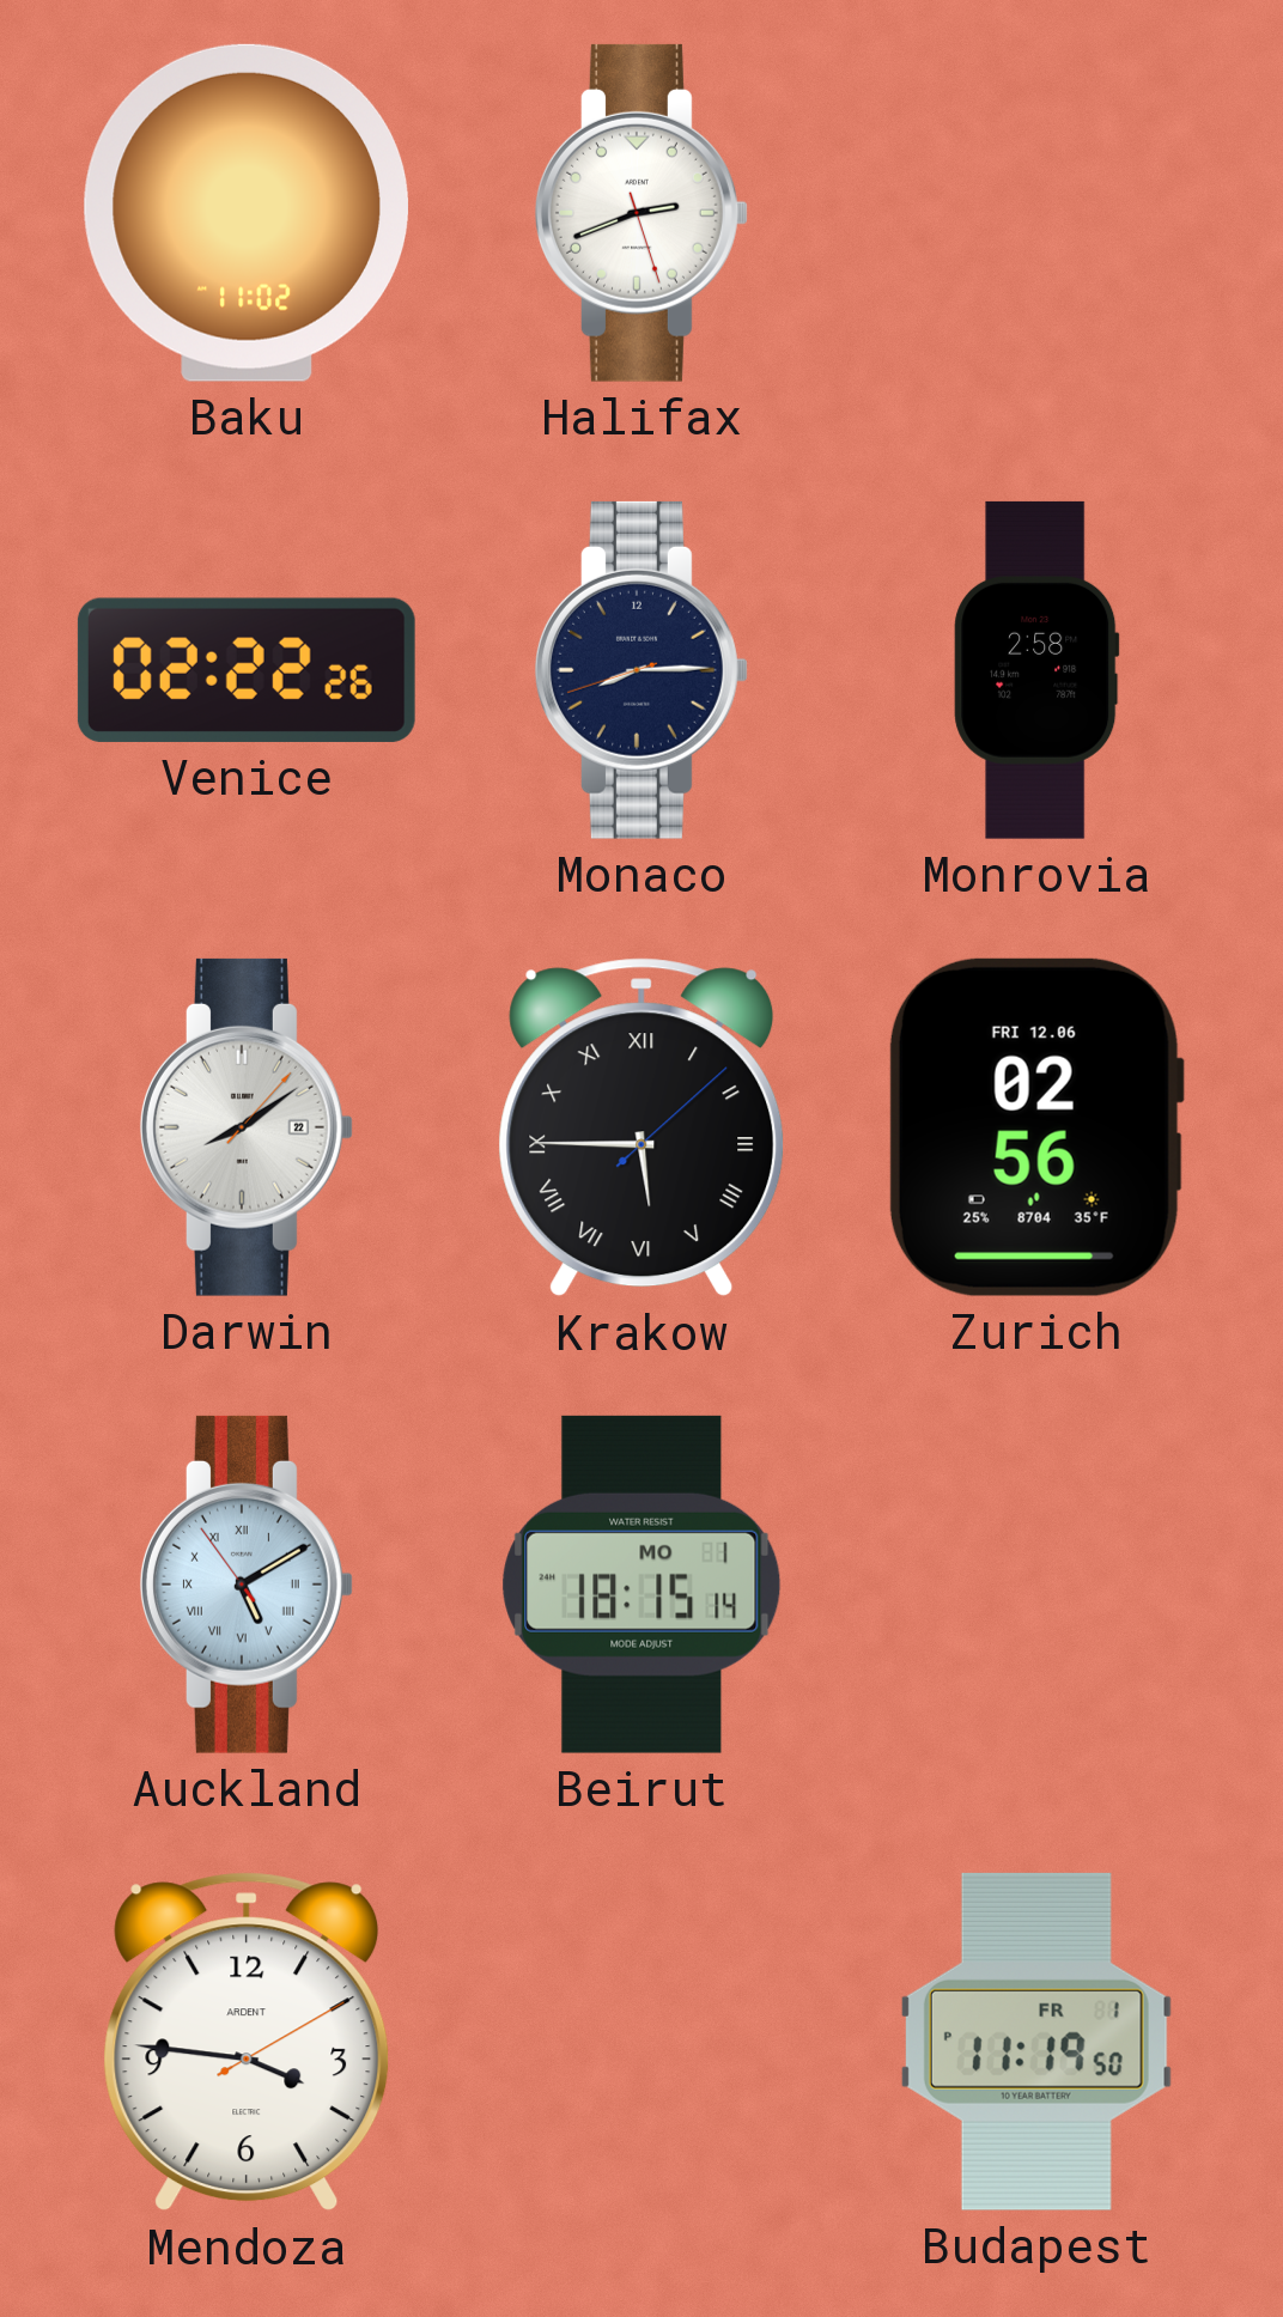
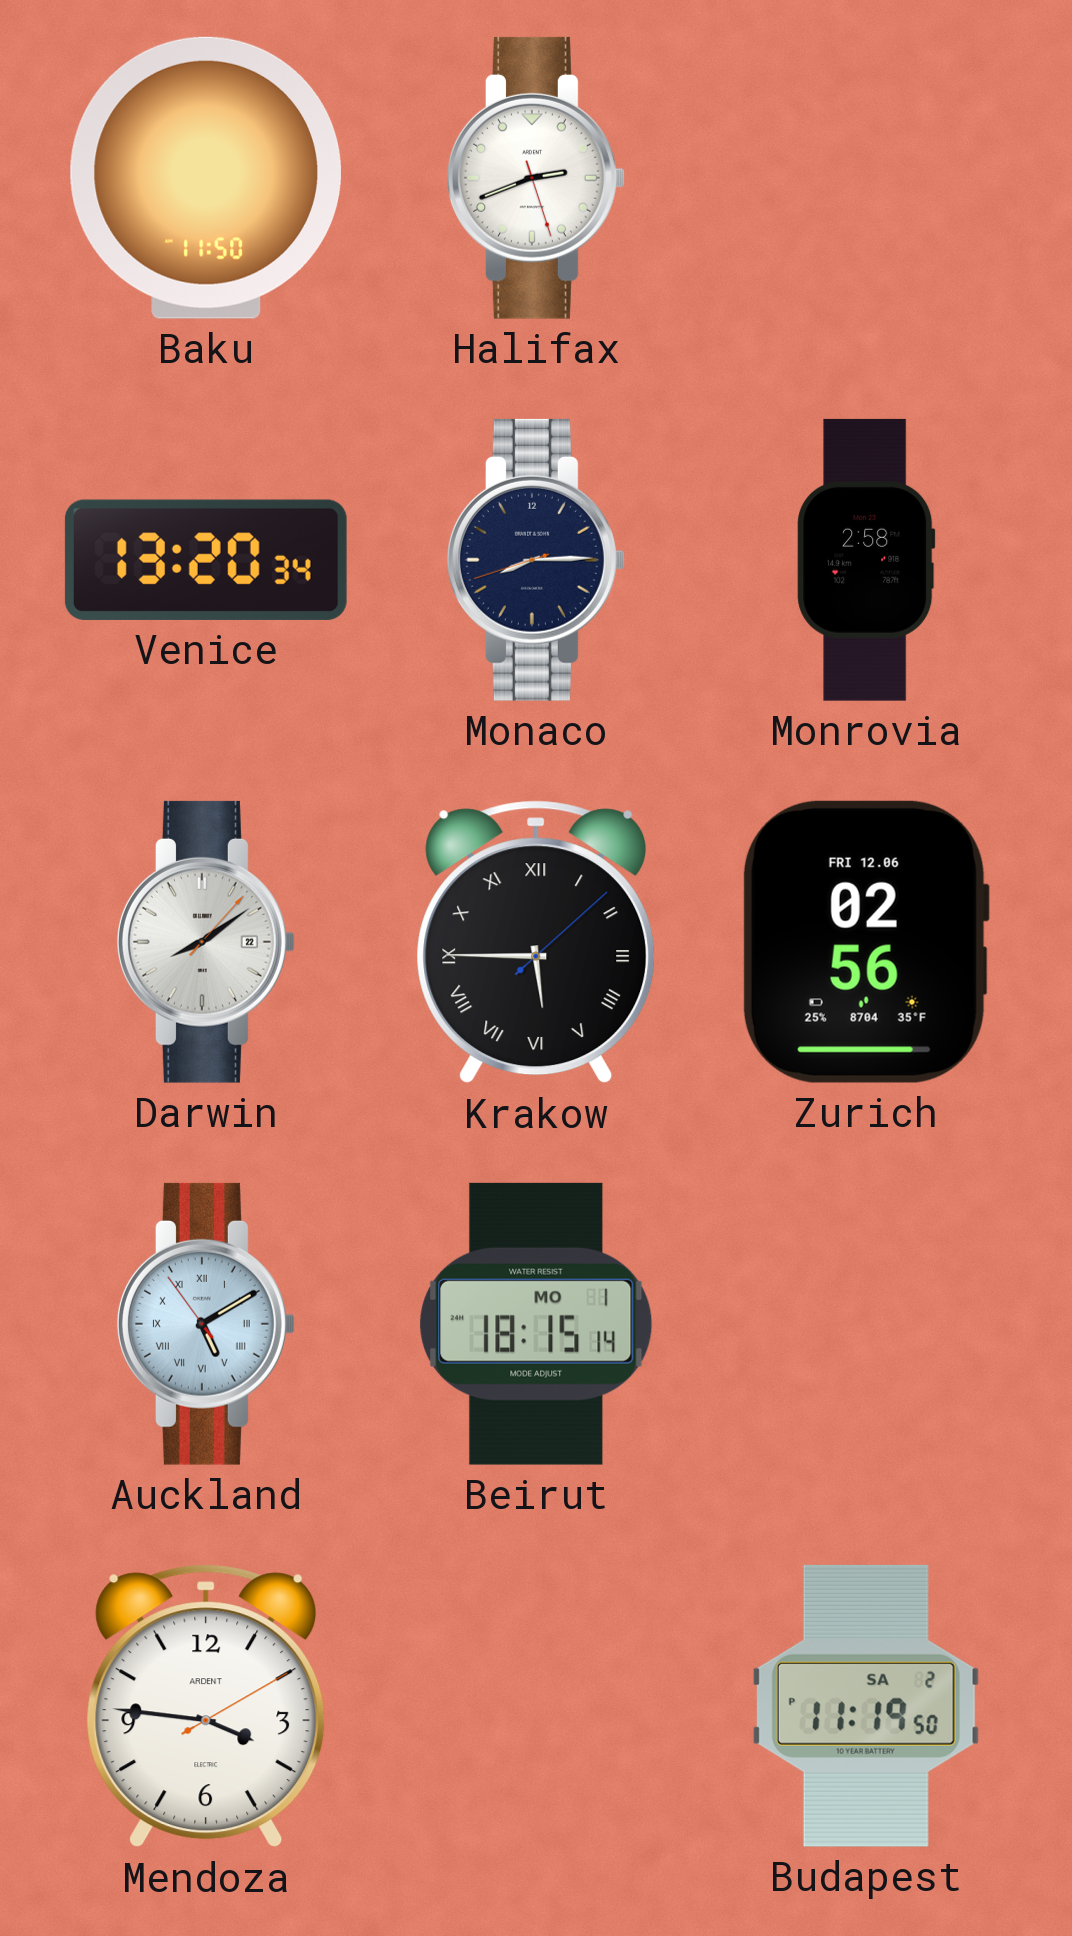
Baku: 11:02 -> 11:50
Venice: 02:22 -> 13:20
Budapest date: FR 1 -> SA 2
